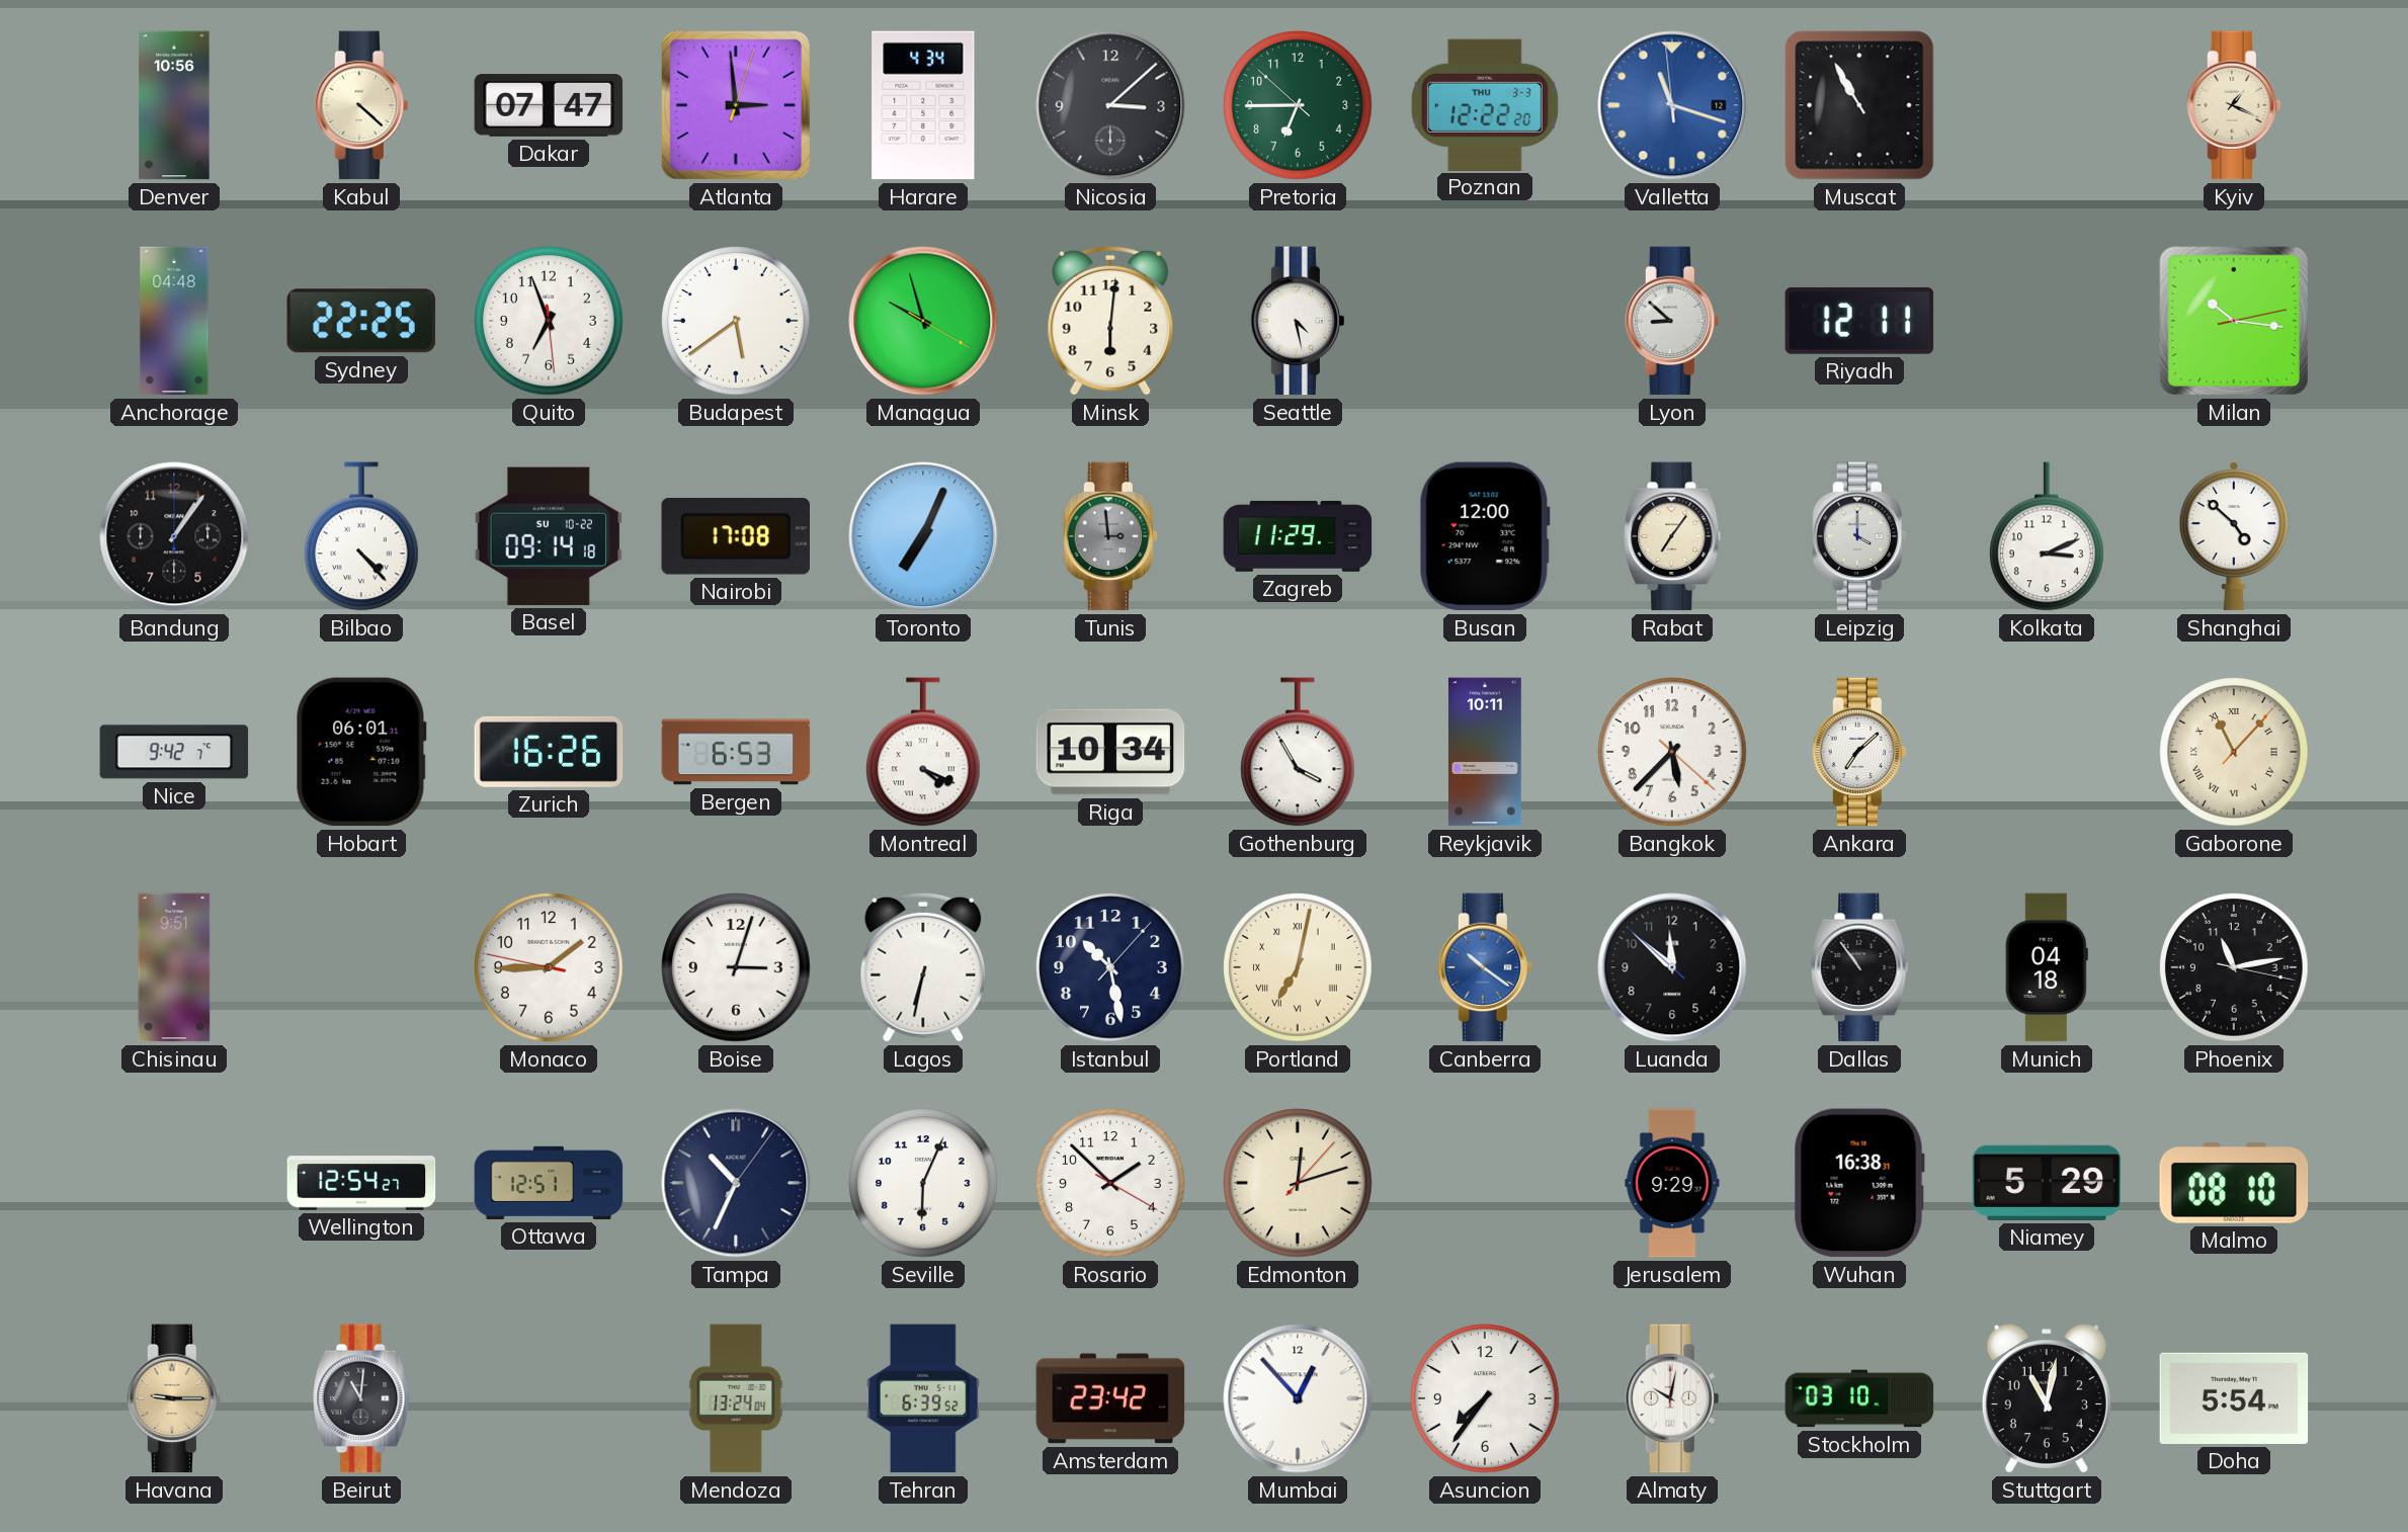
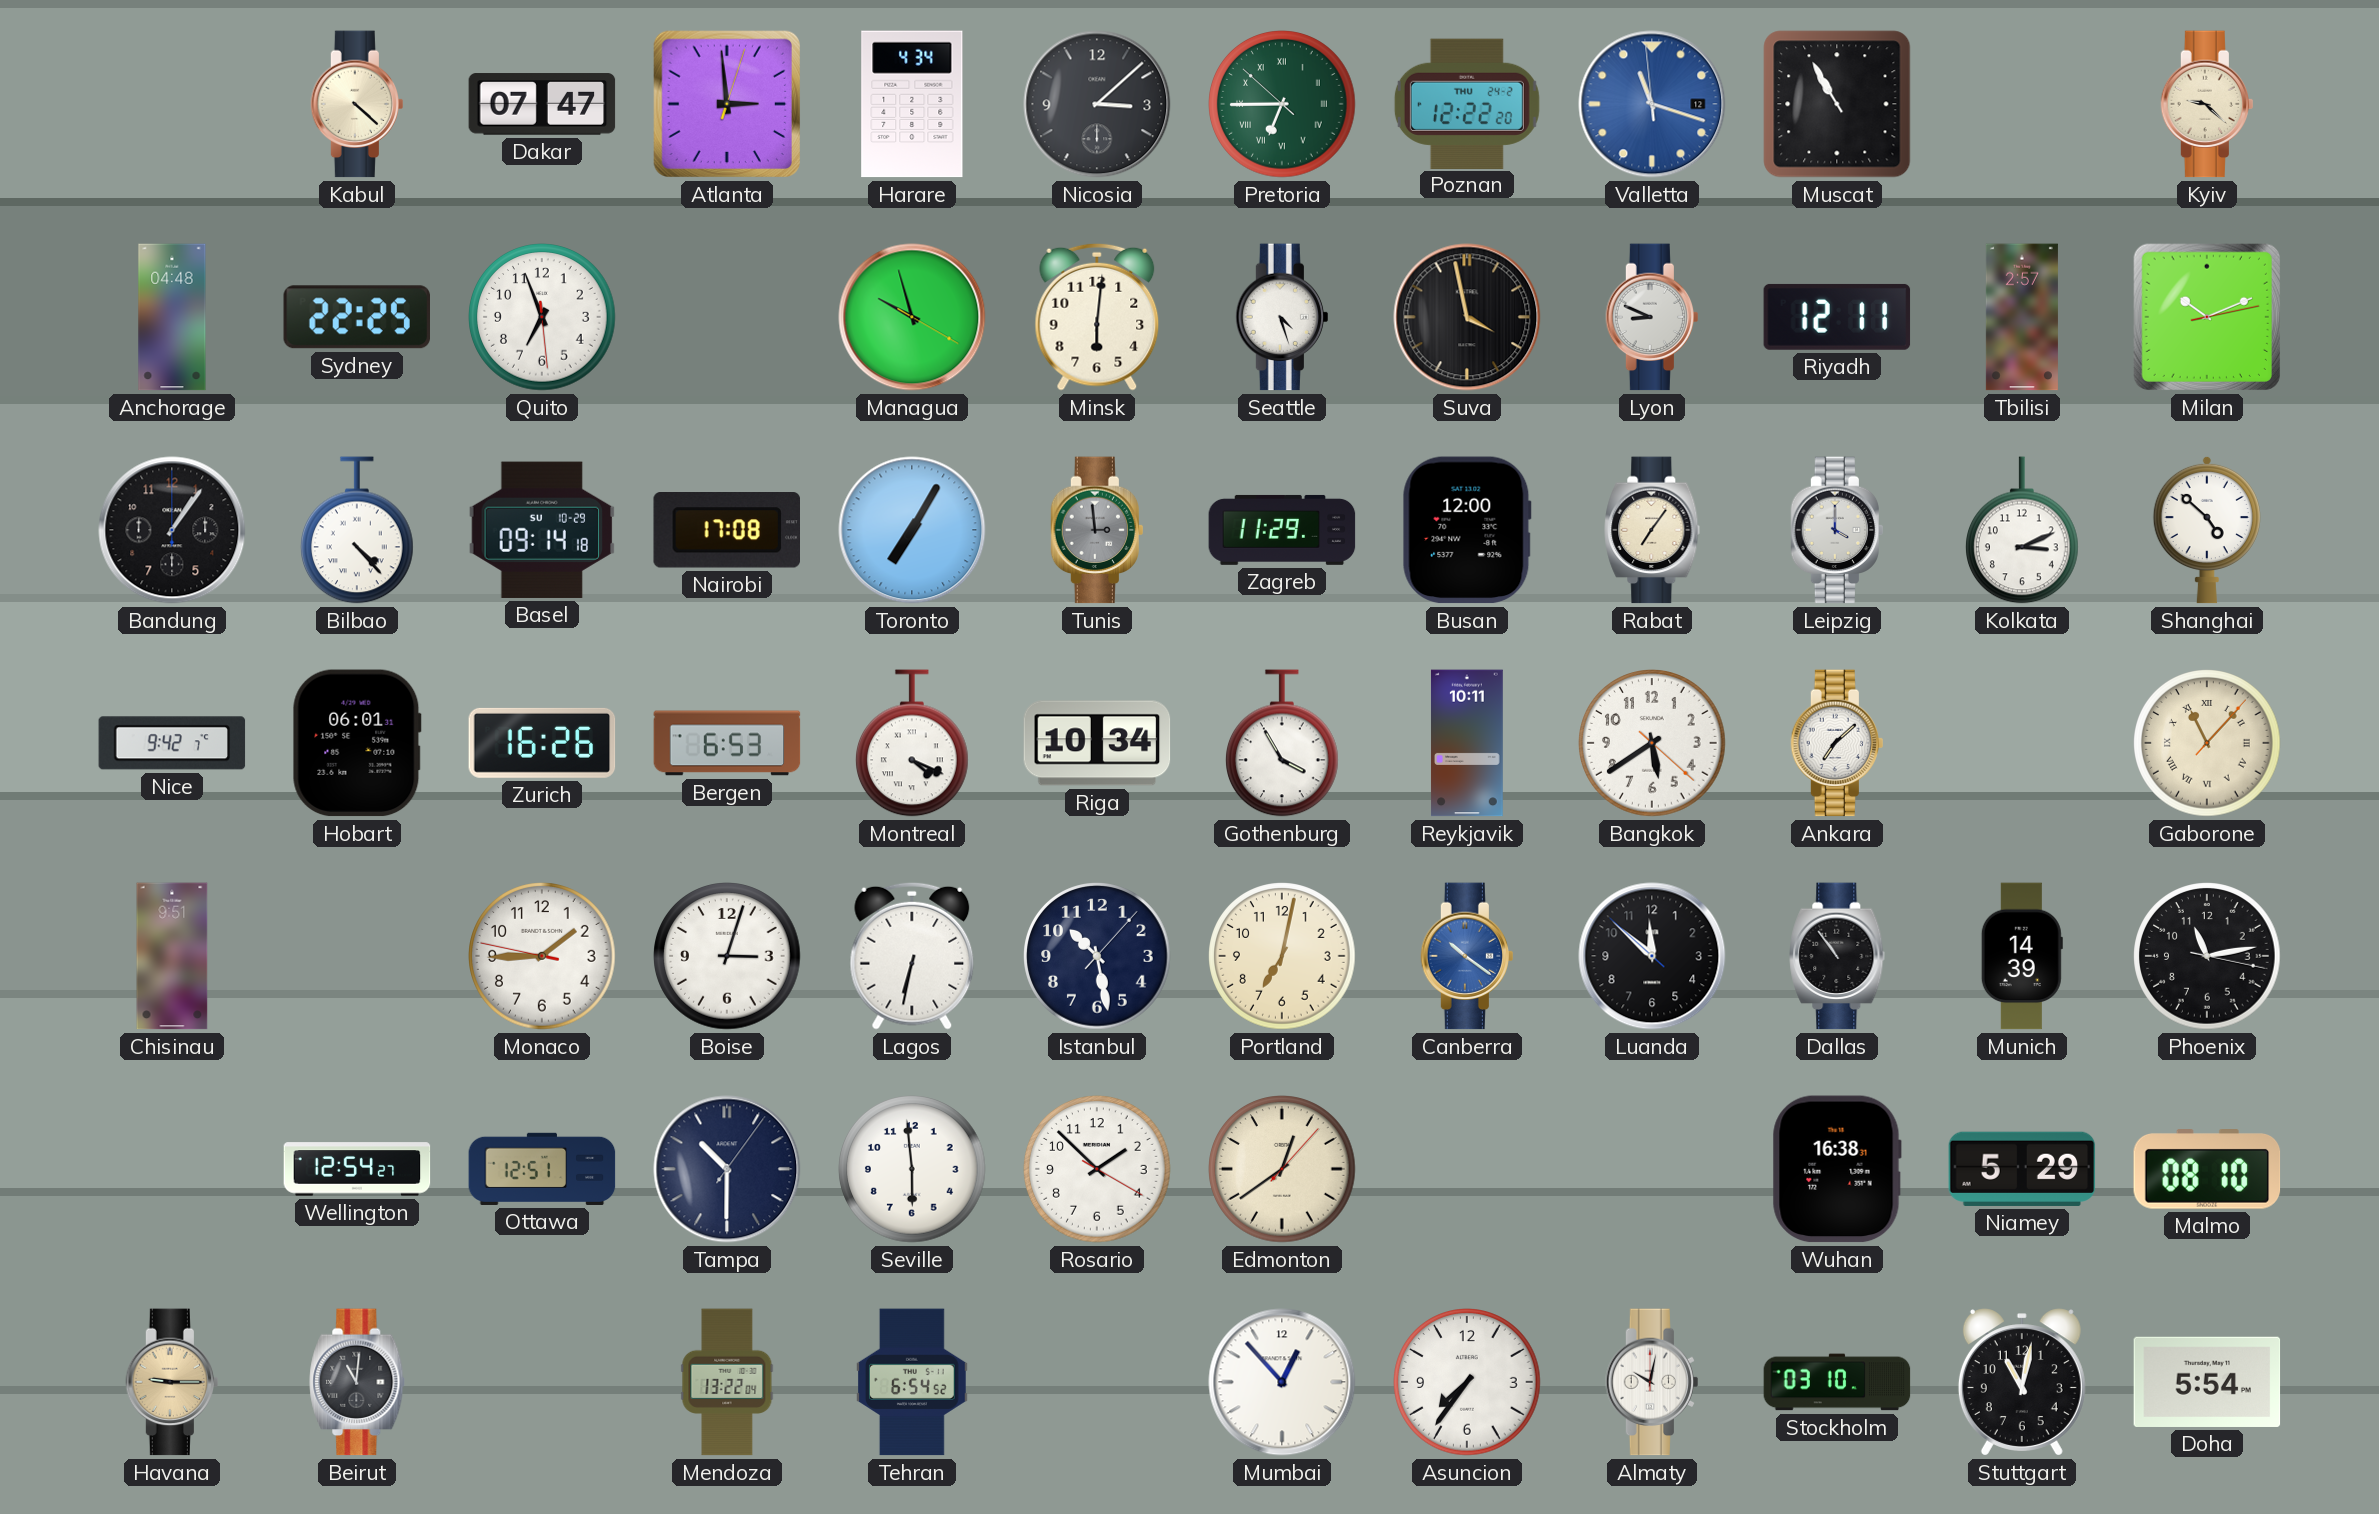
Denver: 10:56 -> none
Pretoria numerals: Arabic -> Roman
Poznan date: THU 3-3 -> THU 24-2
Kyiv: 1:19 -> 9:22
Budapest: 5:39 -> none
Seattle: 4:28 -> 4:27
Suva: none -> 3:58
Lyon: 8:52 -> 8:49
Tbilisi: none -> 2:57
Milan: 10:16 -> 10:11
Basel date: SU 10-22 -> SU 10-29
Toronto: 7:04 -> 7:05
Bangkok: 5:37 -> 5:39
Portland numerals: Roman -> Arabic
Munich: 04:18 -> 14:39
Tampa: 10:34 -> 10:30
Seville: 6:04 -> 5:59
Edmonton: 12:12 -> 12:39
Jerusalem: 9:29 -> none
Mendoza: 13:24 -> 13:22
Tehran: 6:39 -> 6:54
Amsterdam: 23:42 -> none
